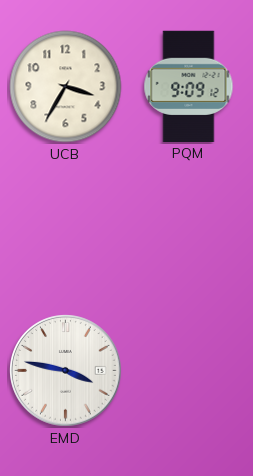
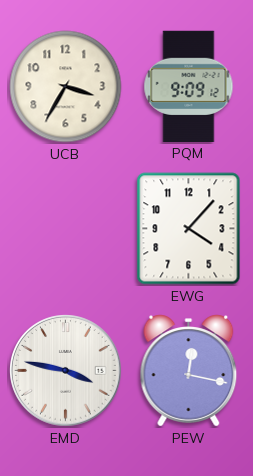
EWG: none -> 4:07
PEW: none -> 12:17
